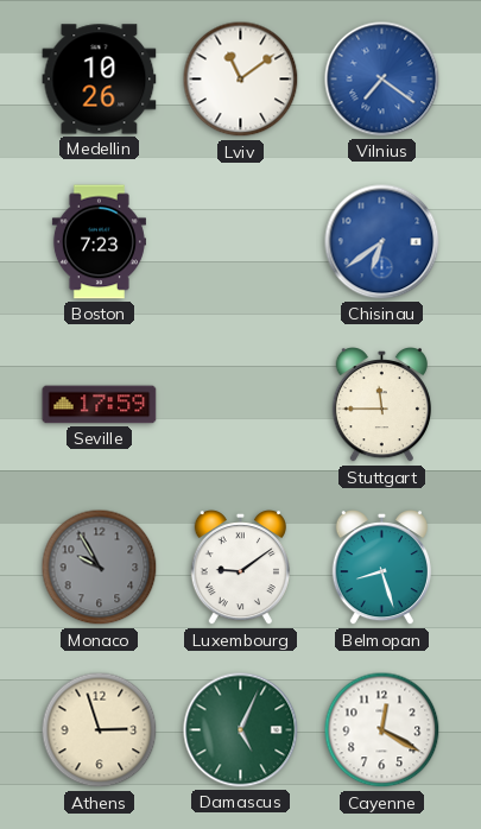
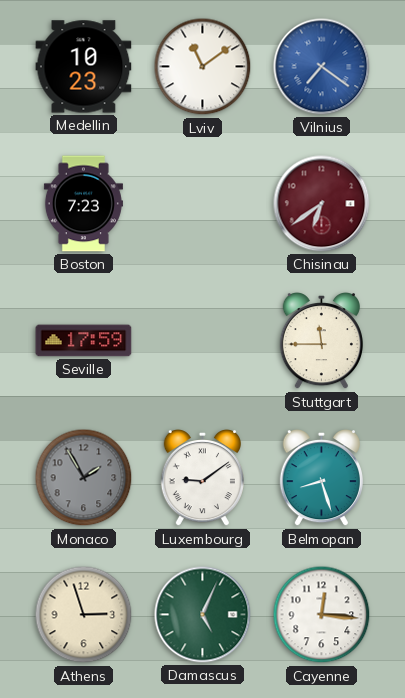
Medellin: 10:26 -> 10:23
Chisinau dial: blue -> burgundy
Monaco: 9:55 -> 1:55
Cayenne: 12:20 -> 12:16
